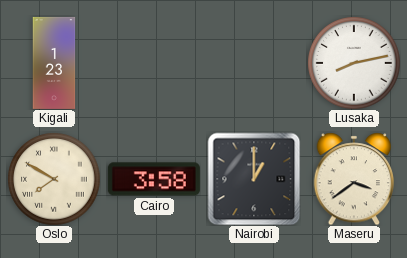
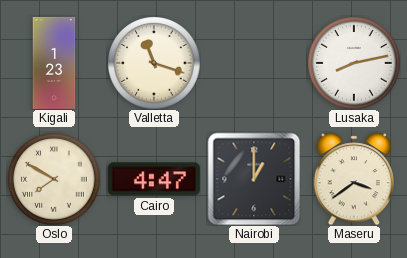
Valletta: none -> 11:18
Cairo: 3:58 -> 4:47
